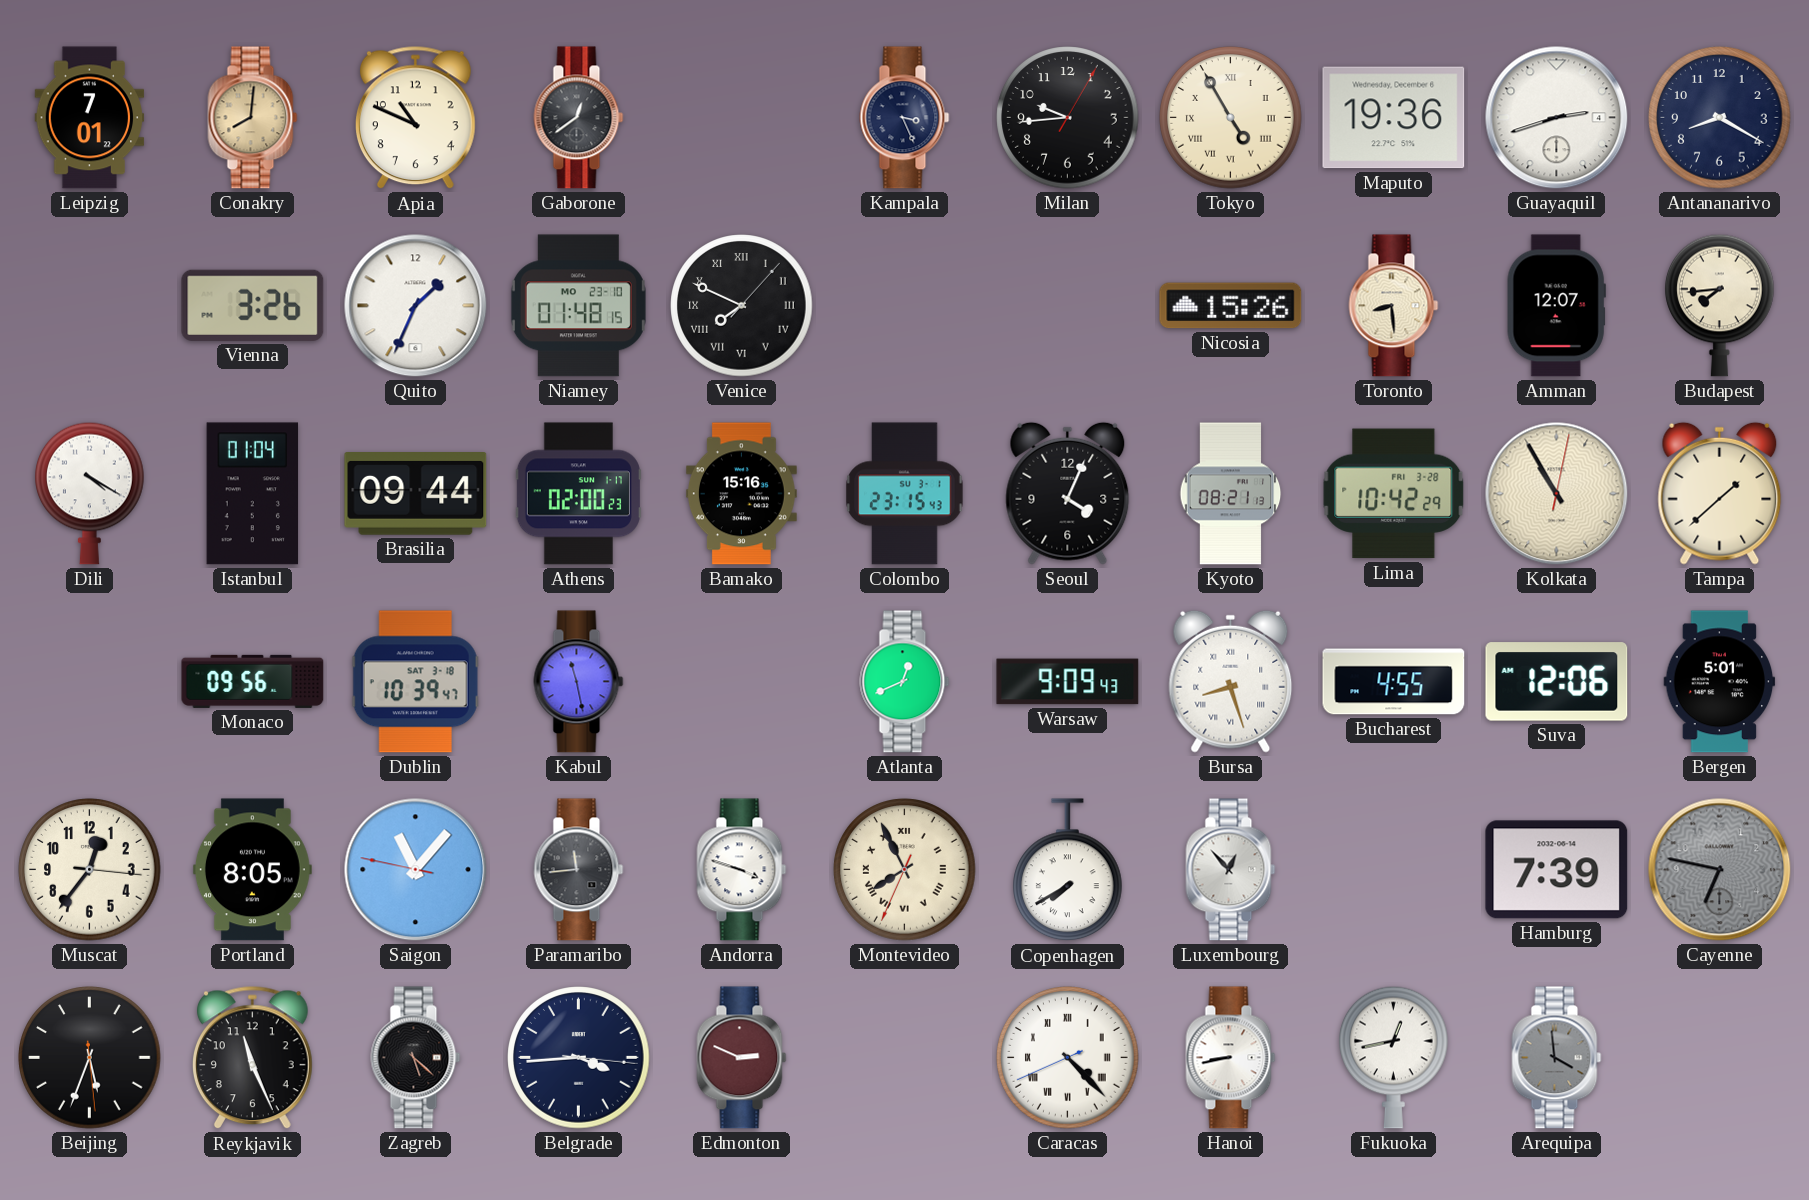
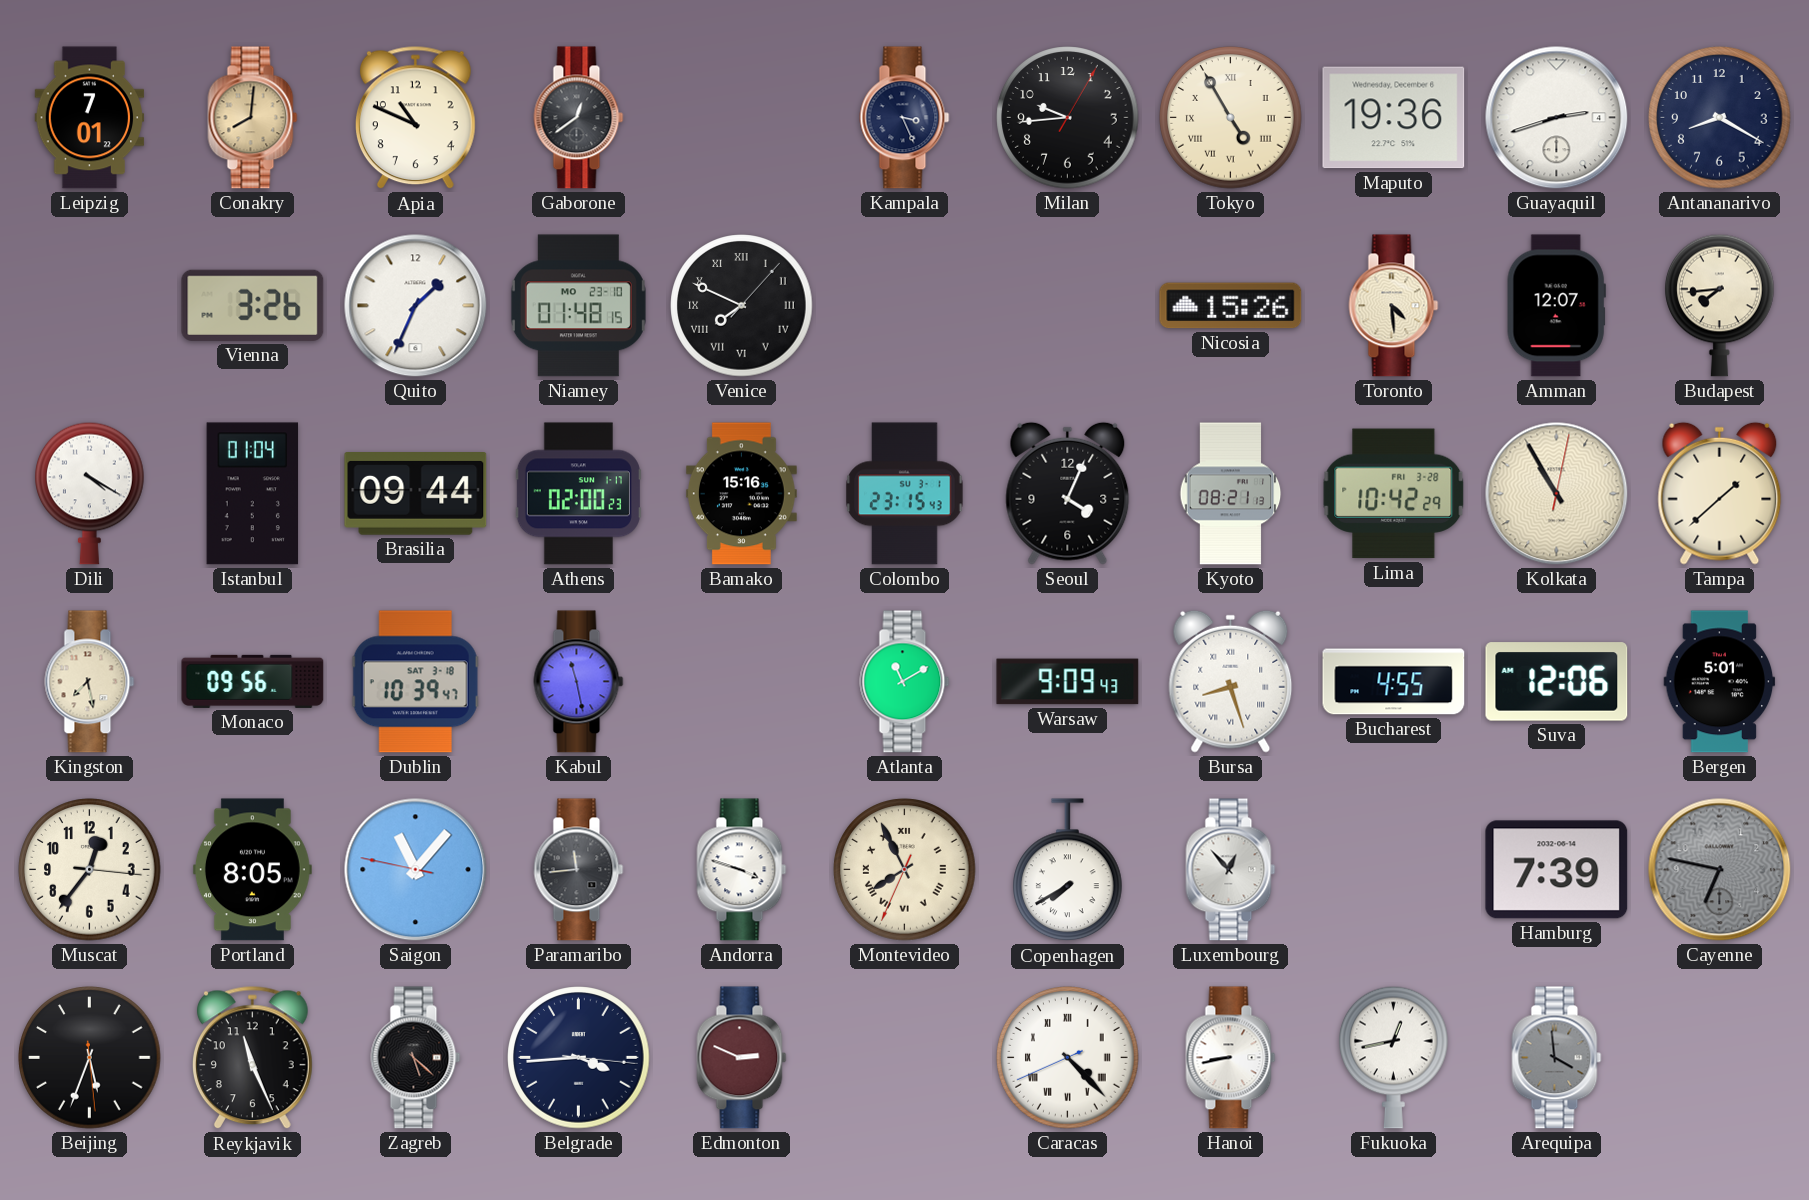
Toronto: 8:29 -> 4:29
Kingston: none -> 7:28
Atlanta: 12:41 -> 11:10
